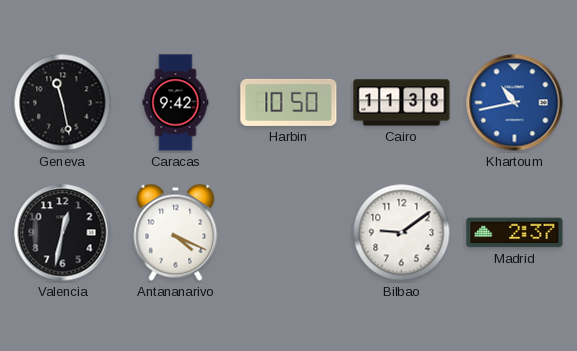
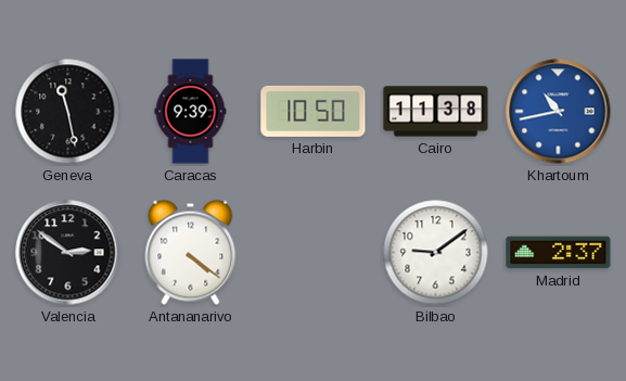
Caracas: 9:42 -> 9:39
Valencia: 12:32 -> 2:51
Antananarivo: 4:19 -> 4:21
